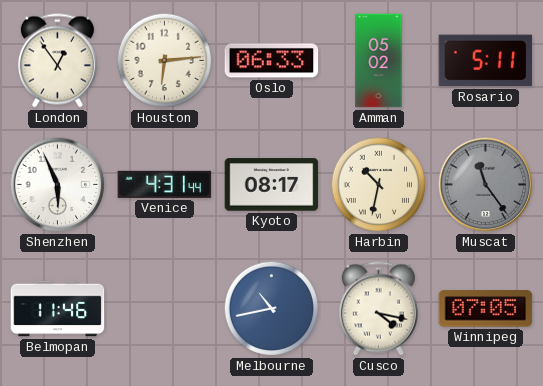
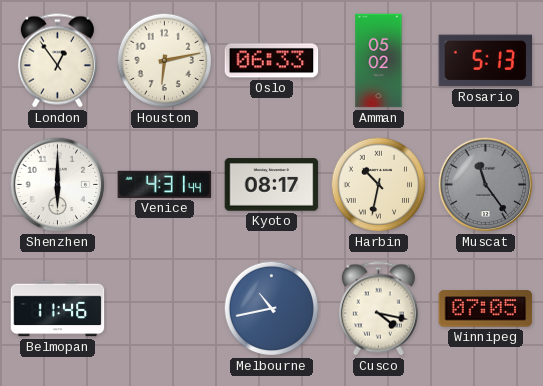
Houston: 6:14 -> 6:13
Rosario: 5:11 -> 5:13
Shenzhen: 5:56 -> 6:00
